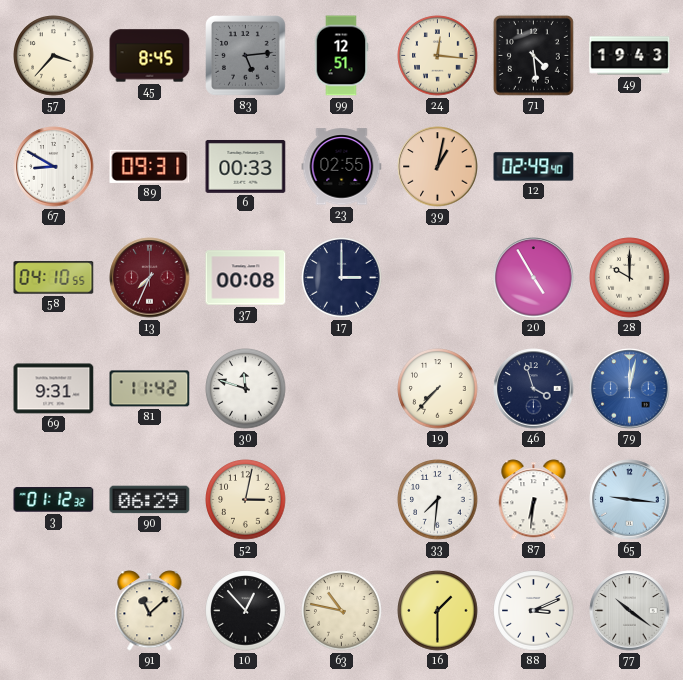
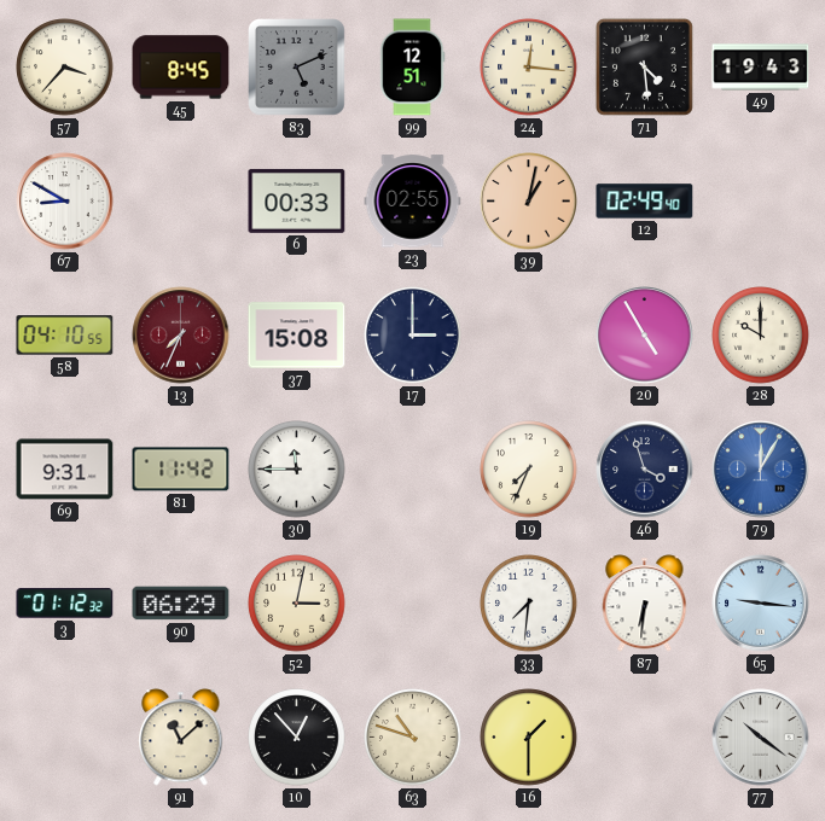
83: 5:14 -> 5:11
89: 09:31 -> none
37: 00:08 -> 15:08
30: 11:48 -> 11:45
19: 7:37 -> 7:34
79: 12:02 -> 12:05
63: 10:47 -> 10:48
88: 3:11 -> none
